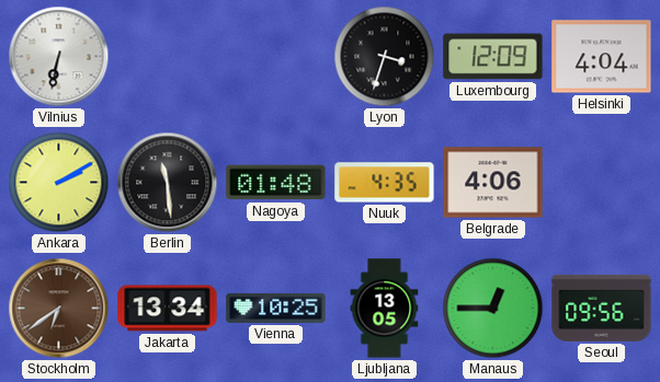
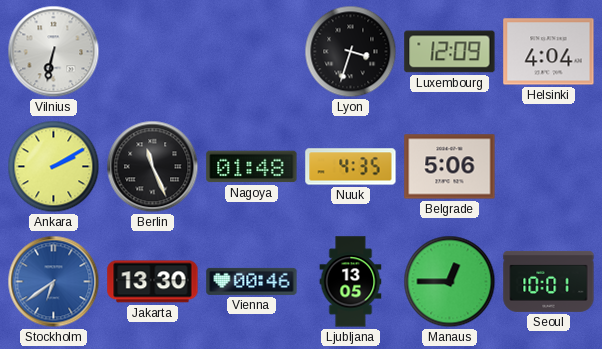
Berlin: 11:29 -> 11:26
Belgrade: 4:06 -> 5:06
Stockholm dial: brown -> blue
Jakarta: 13:34 -> 13:30
Vienna: 10:25 -> 00:46
Seoul: 09:56 -> 10:01
